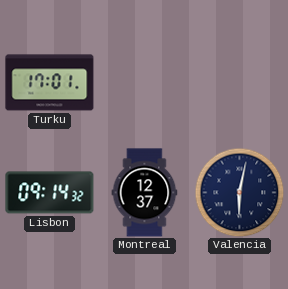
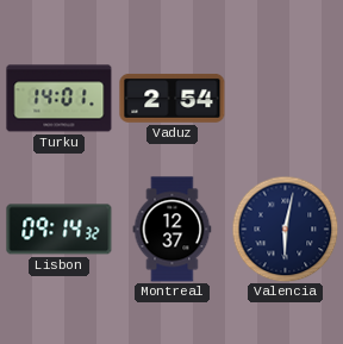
Turku: 17:01 -> 14:01
Vaduz: none -> 2:54
